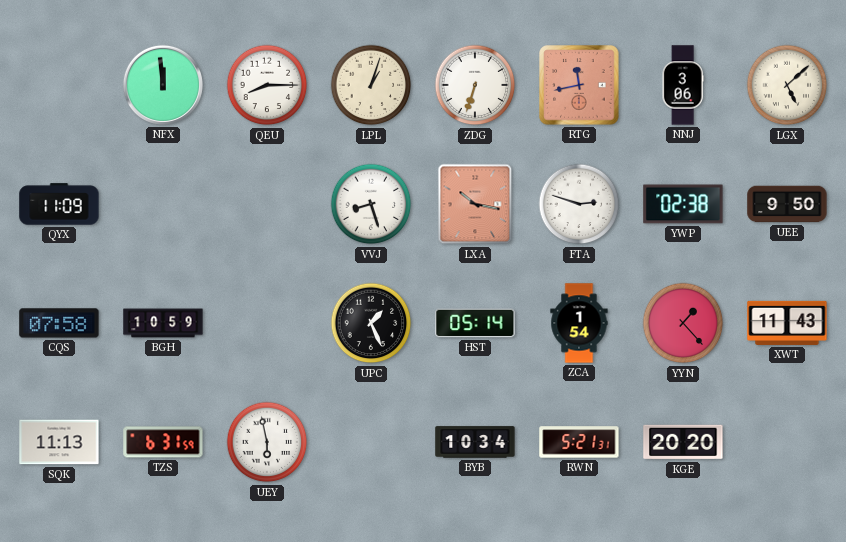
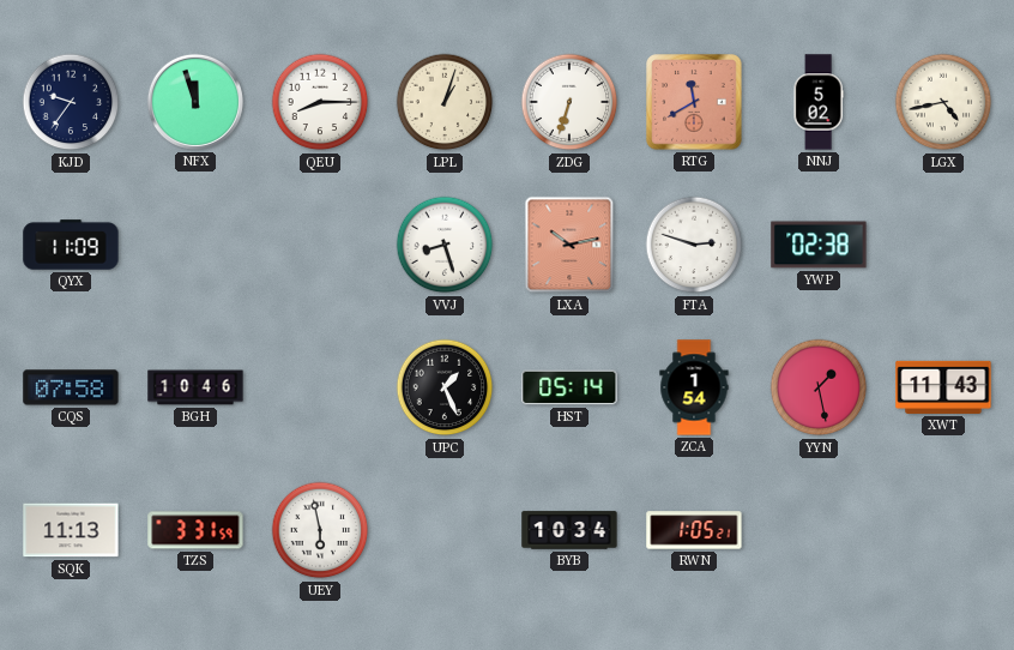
KJD: none -> 9:36
NFX: 11:59 -> 11:57
RTG: 11:43 -> 11:40
NNJ: 3:06 -> 5:02
LGX: 5:08 -> 4:43
LXA: 10:17 -> 10:13
UEE: 9:50 -> none
BGH: 10:59 -> 10:46
YYN: 1:23 -> 1:28
TZS: 6:31 -> 3:31
RWN: 5:21 -> 1:05
KGE: 20:20 -> none
